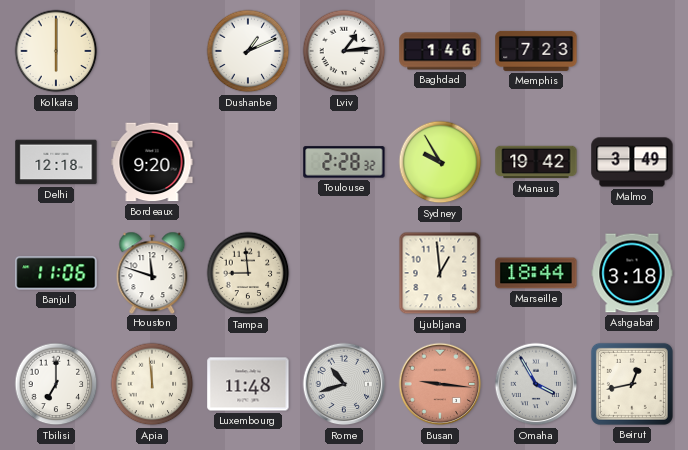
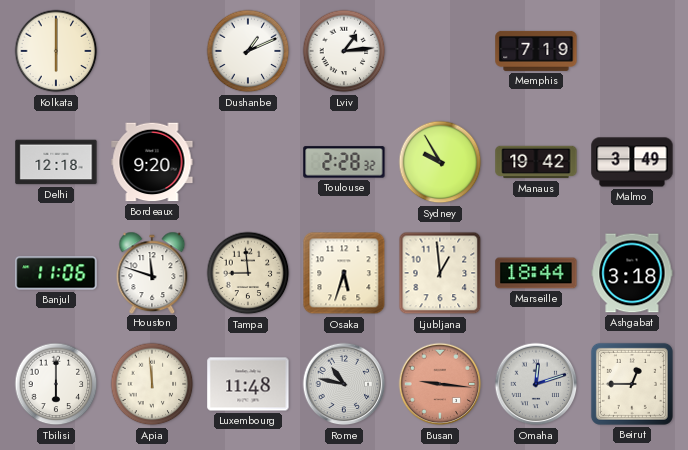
Baghdad: 1:46 -> none
Memphis: 7:23 -> 7:19
Osaka: none -> 5:33
Tbilisi: 7:00 -> 6:00
Rome: 10:42 -> 10:47
Omaha: 3:55 -> 12:12
Beirut: 12:43 -> 12:45
